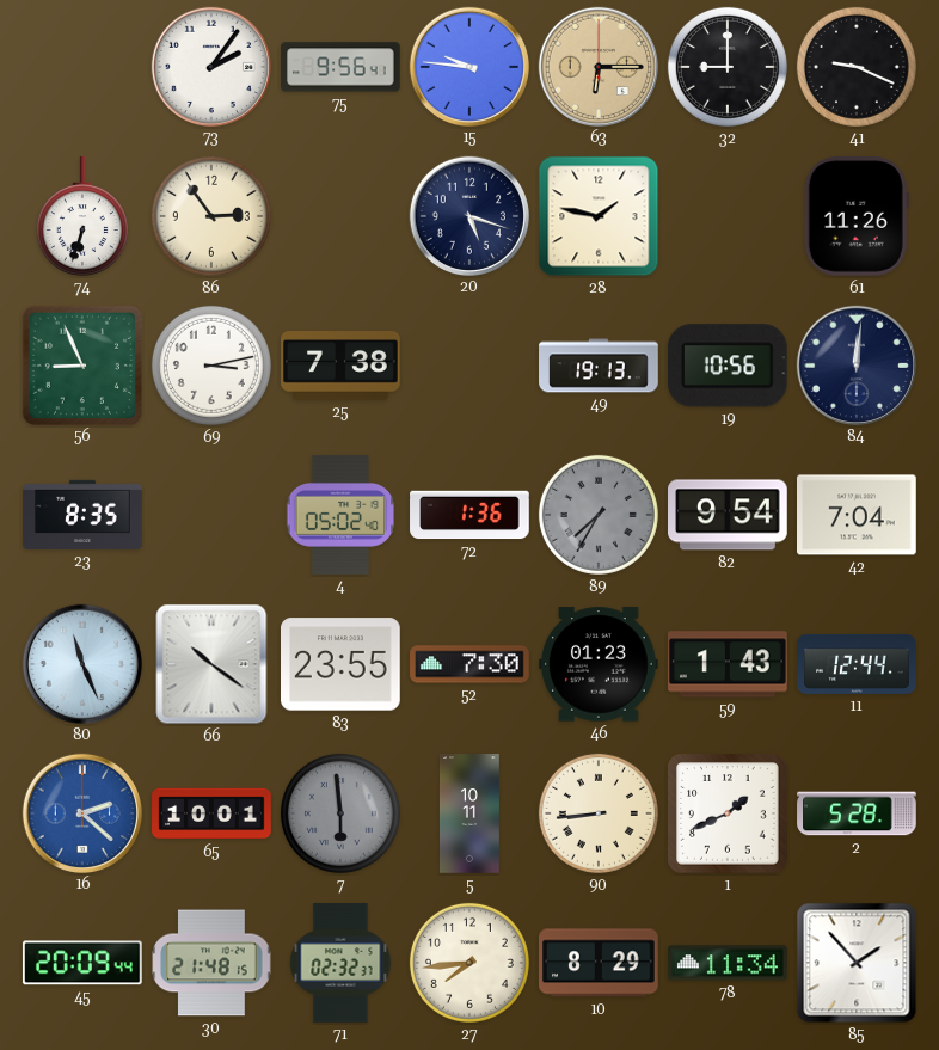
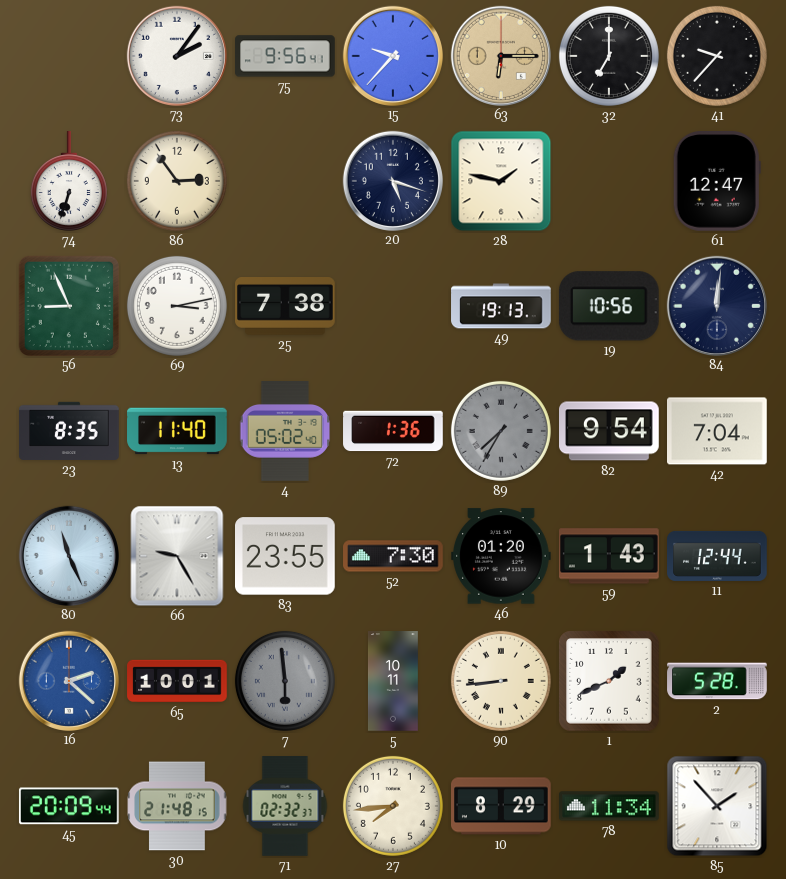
15: 9:46 -> 9:37
32: 9:00 -> 7:00
41: 9:19 -> 9:37
61: 11:26 -> 12:47
13: none -> 11:40
66: 10:21 -> 9:25
46: 01:23 -> 01:20
